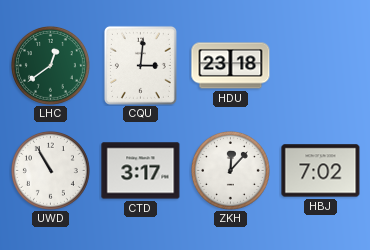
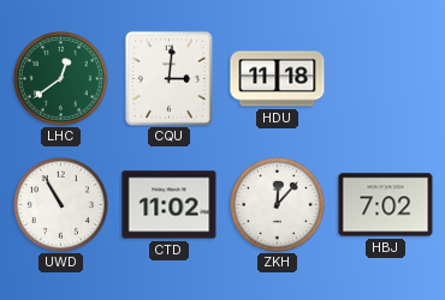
HDU: 23:18 -> 11:18
CTD: 3:17 -> 11:02
